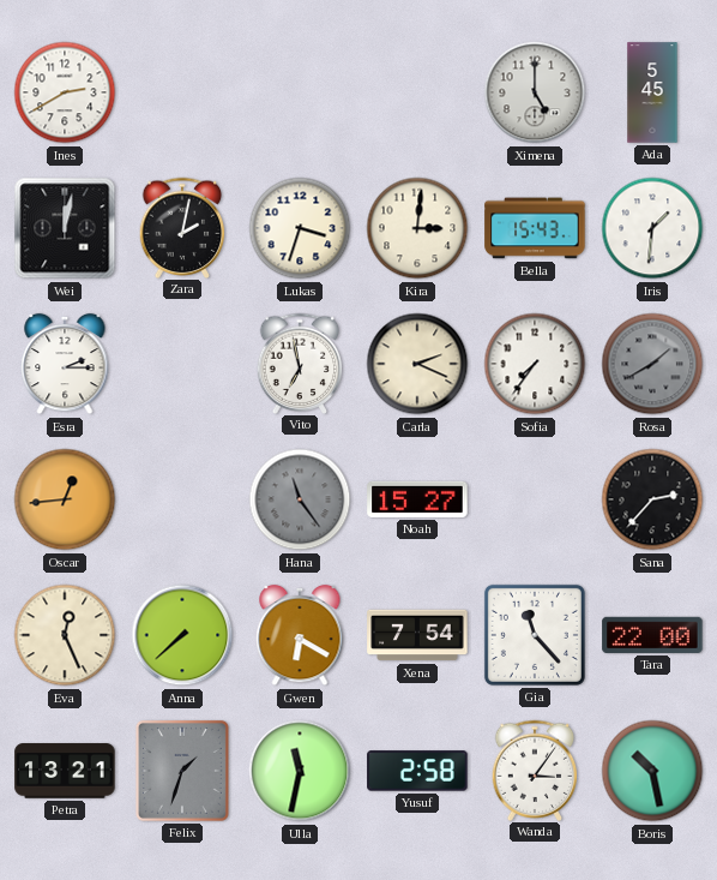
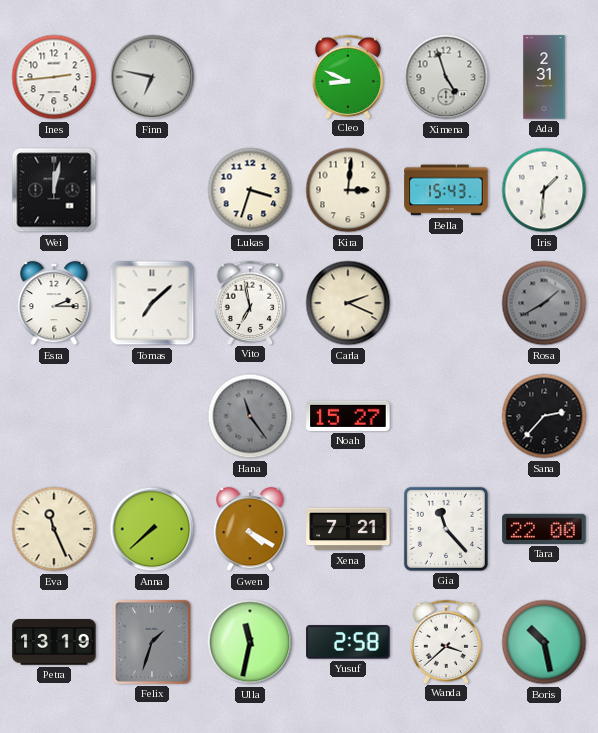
Ines: 2:40 -> 2:44
Finn: none -> 6:47
Cleo: none -> 8:49
Ximena: 5:00 -> 4:57
Ada: 5:45 -> 2:31
Zara: 2:02 -> none
Tomas: none -> 7:08
Sofia: 7:36 -> none
Oscar: 12:44 -> none
Eva: 12:26 -> 11:26
Gwen: 6:20 -> 4:20
Xena: 7:54 -> 7:21
Petra: 13:21 -> 13:19
Wanda: 3:06 -> 3:38
